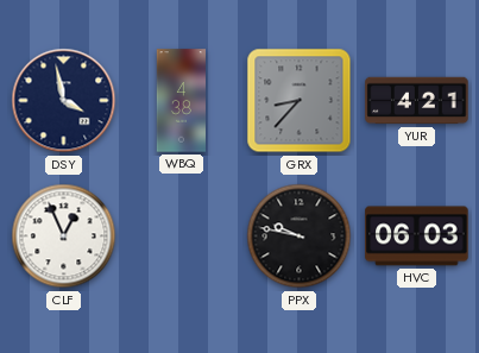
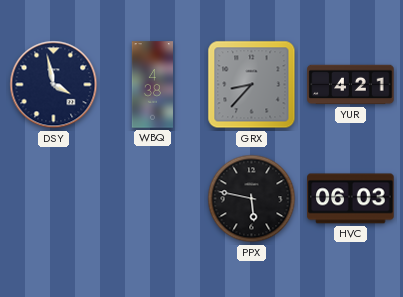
CLF: 12:56 -> none
PPX: 9:47 -> 5:47
